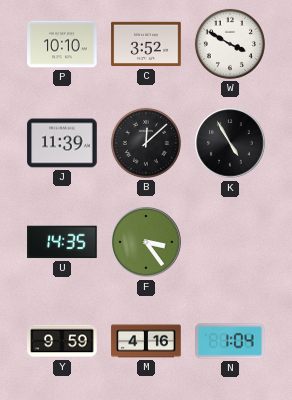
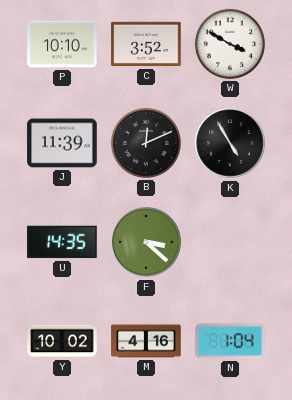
B: 12:08 -> 12:11
F: 3:24 -> 3:22
Y: 9:59 -> 10:02
